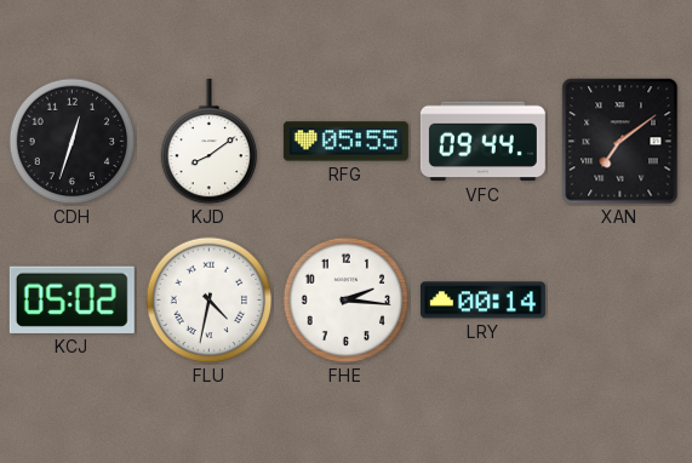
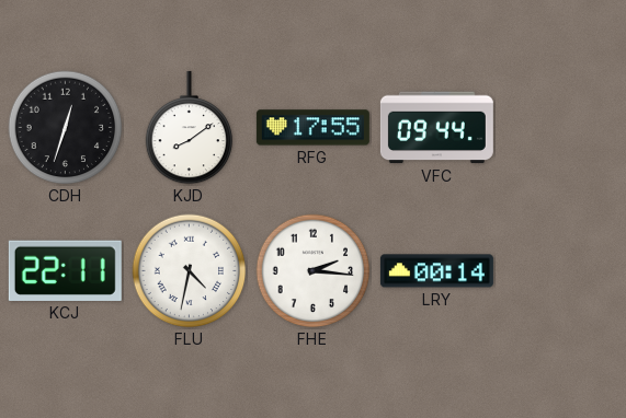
RFG: 05:55 -> 17:55
XAN: 7:09 -> none
KCJ: 05:02 -> 22:11
